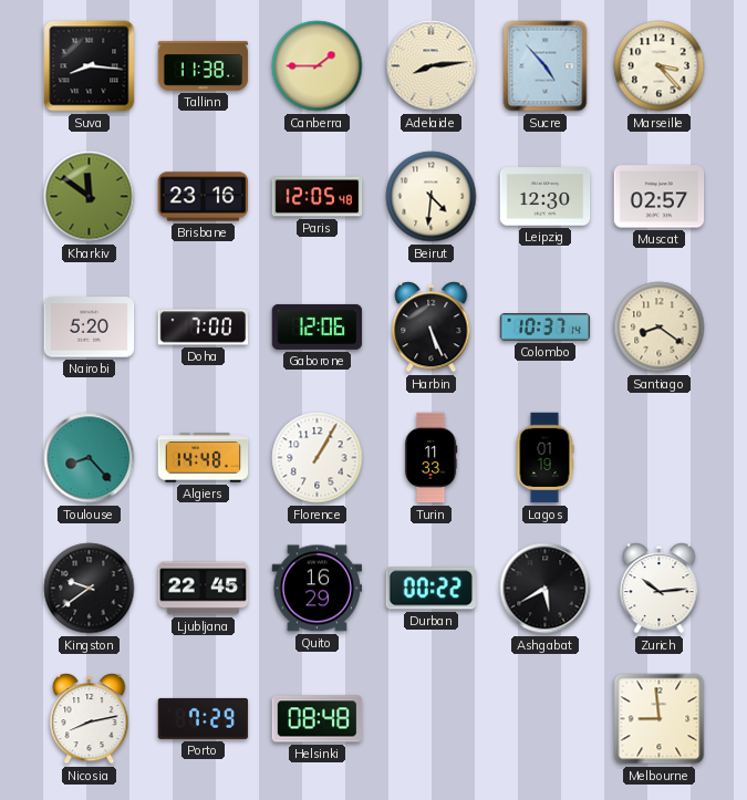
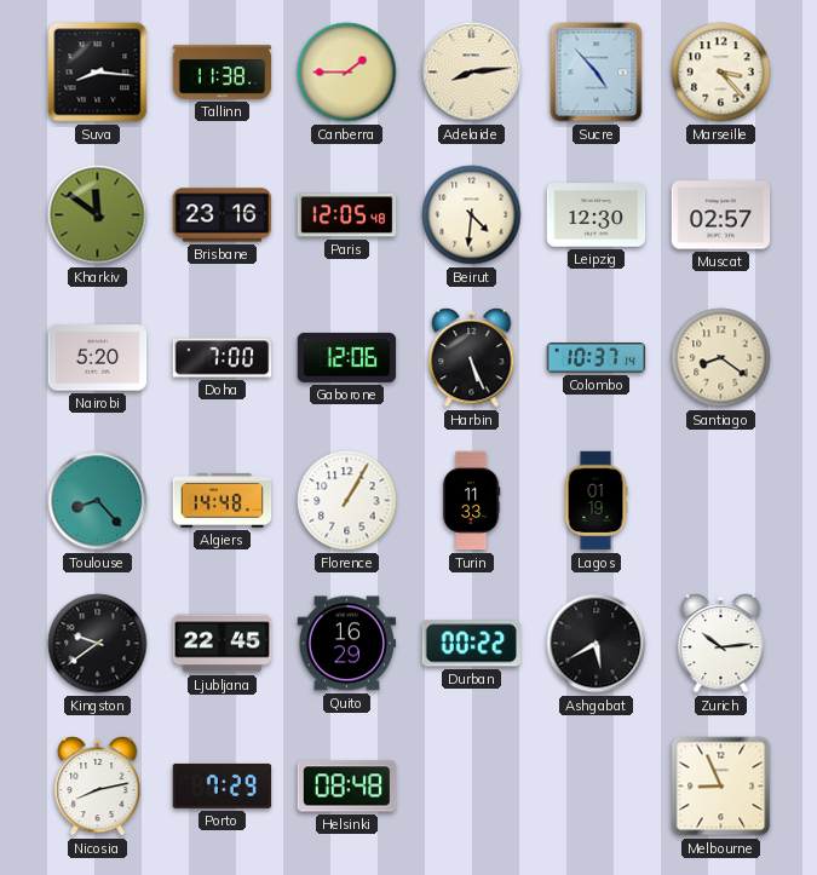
Melbourne: 8:59 -> 8:56
